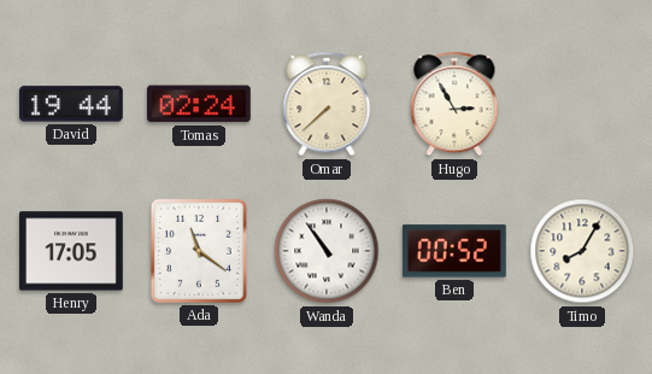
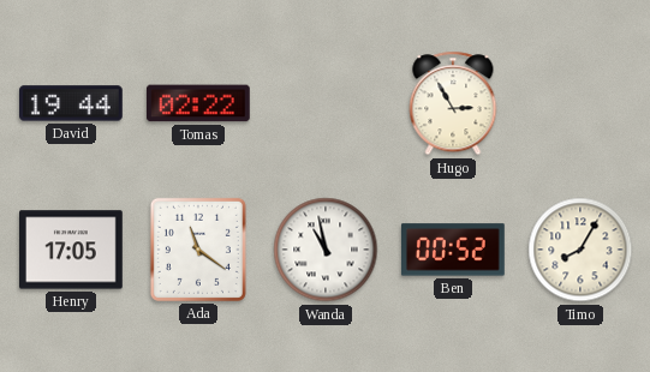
Tomas: 02:24 -> 02:22
Omar: 7:38 -> none
Wanda: 10:54 -> 10:58
